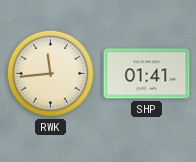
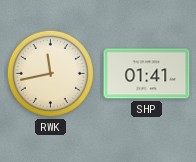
RWK: 11:44 -> 11:43
